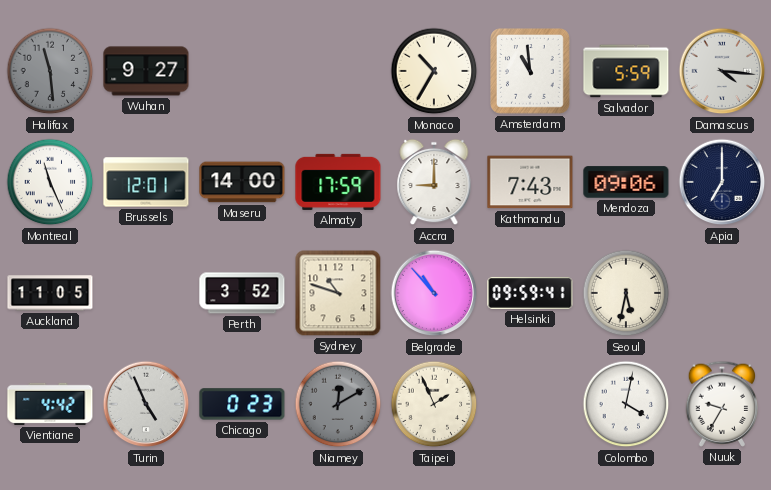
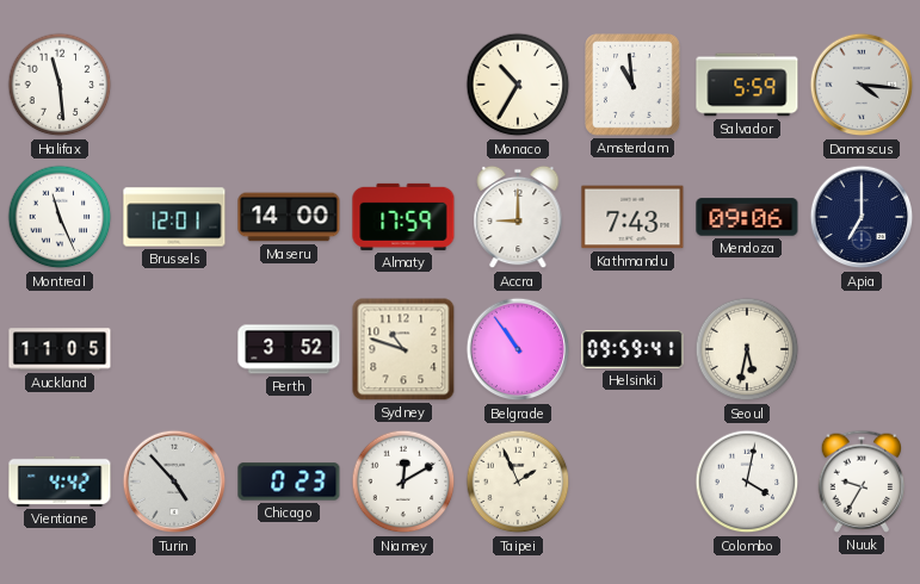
Halifax dial: grey -> white
Wuhan: 9:27 -> none
Belgrade: 10:53 -> 10:54
Turin: 4:56 -> 4:53
Niamey dial: grey -> white
